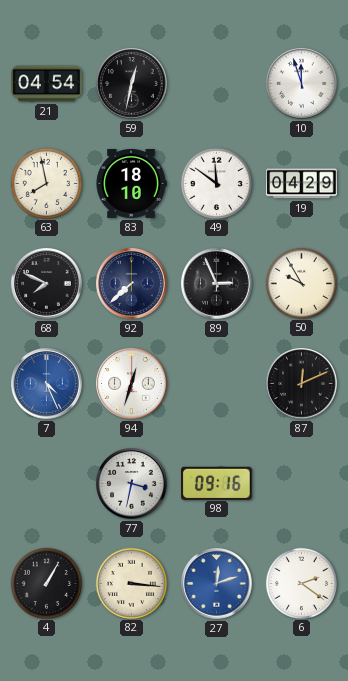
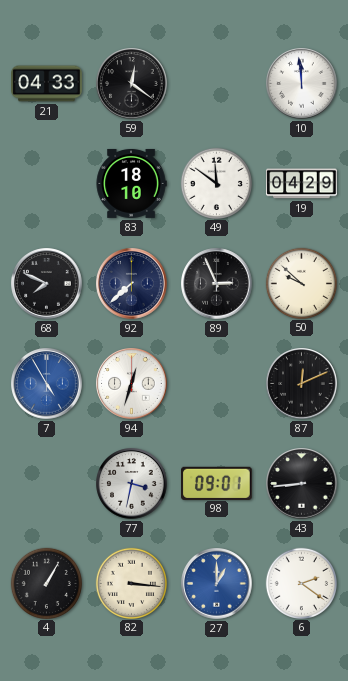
21: 04:54 -> 04:33
59: 12:32 -> 12:21
10: 11:57 -> 11:59
63: 7:58 -> none
50: 9:55 -> 9:52
7: 4:26 -> 4:55
98: 09:16 -> 09:01
43: none -> 8:44
27: 12:12 -> 1:00
